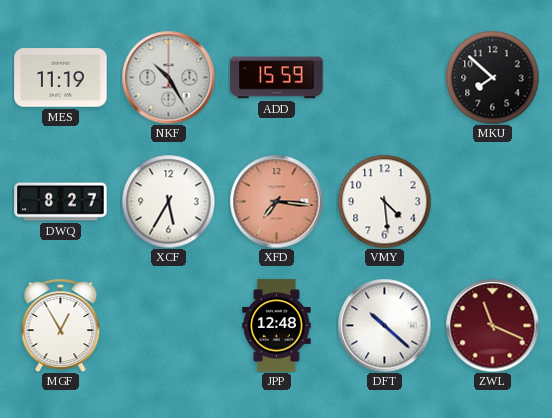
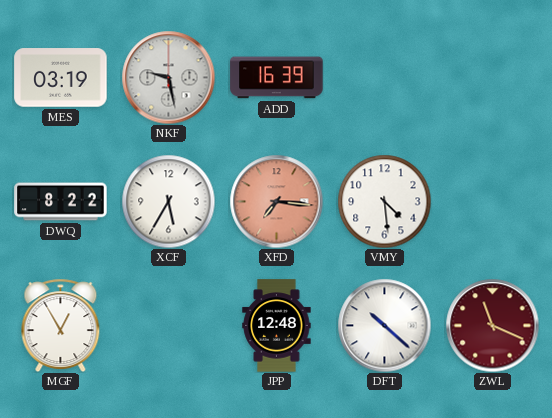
MES: 11:19 -> 03:19
NKF: 10:25 -> 9:28
ADD: 15:59 -> 16:39
MKU: 7:52 -> none
DWQ: 8:27 -> 8:22
